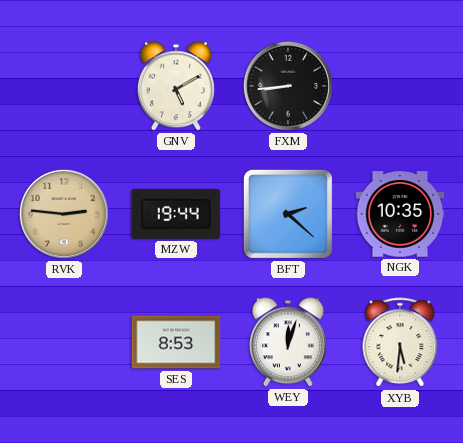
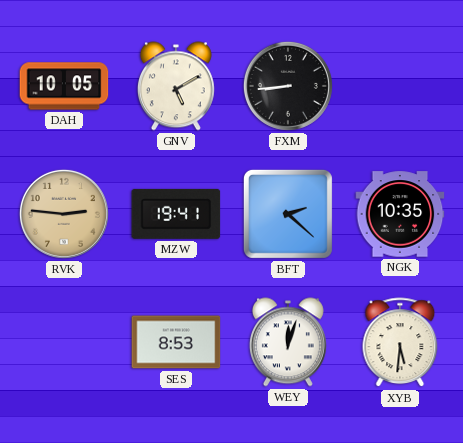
DAH: none -> 10:05
MZW: 19:44 -> 19:41
